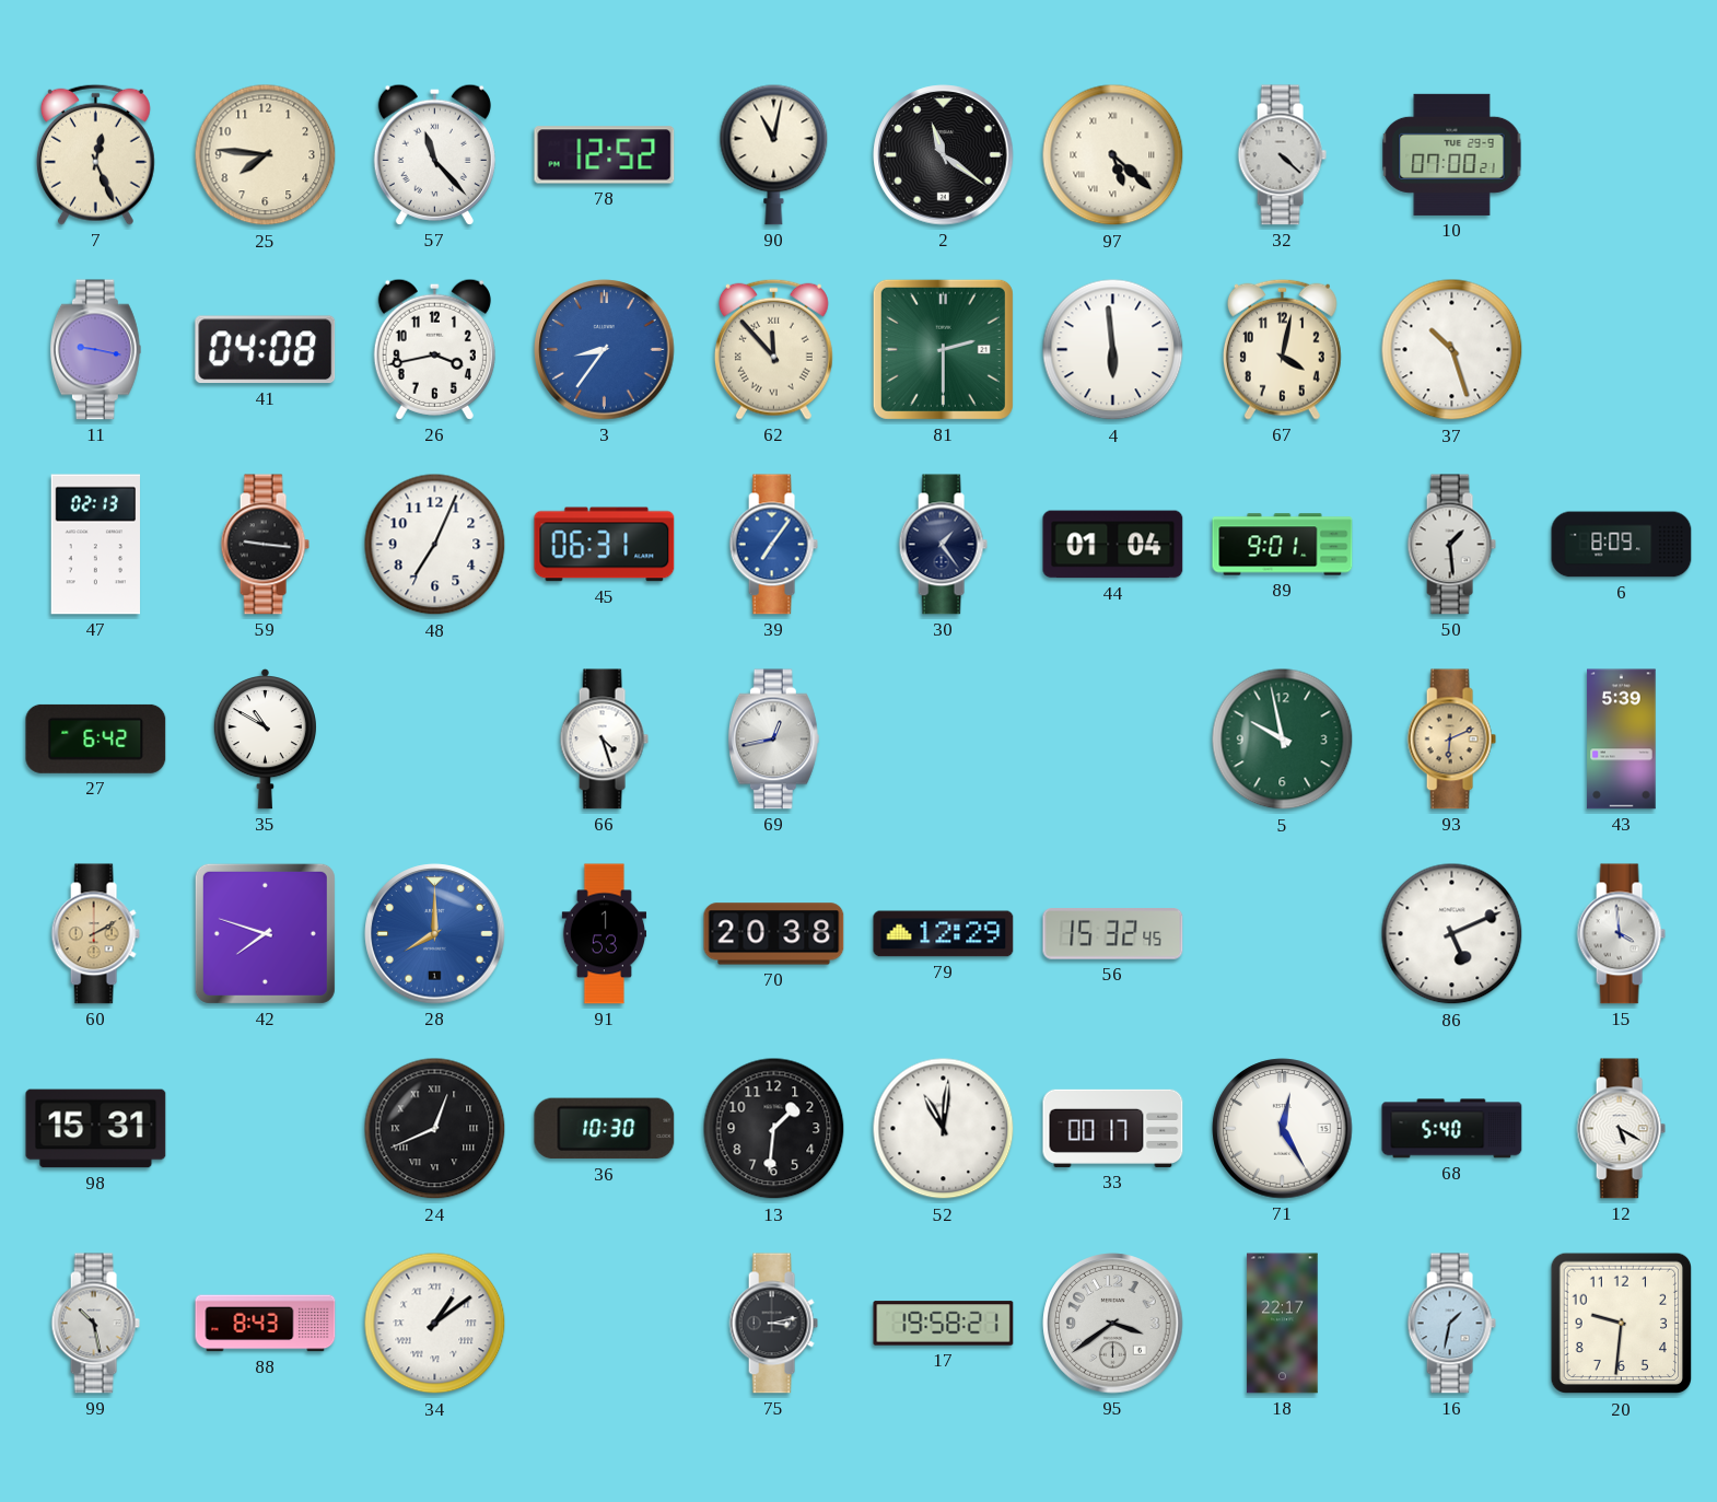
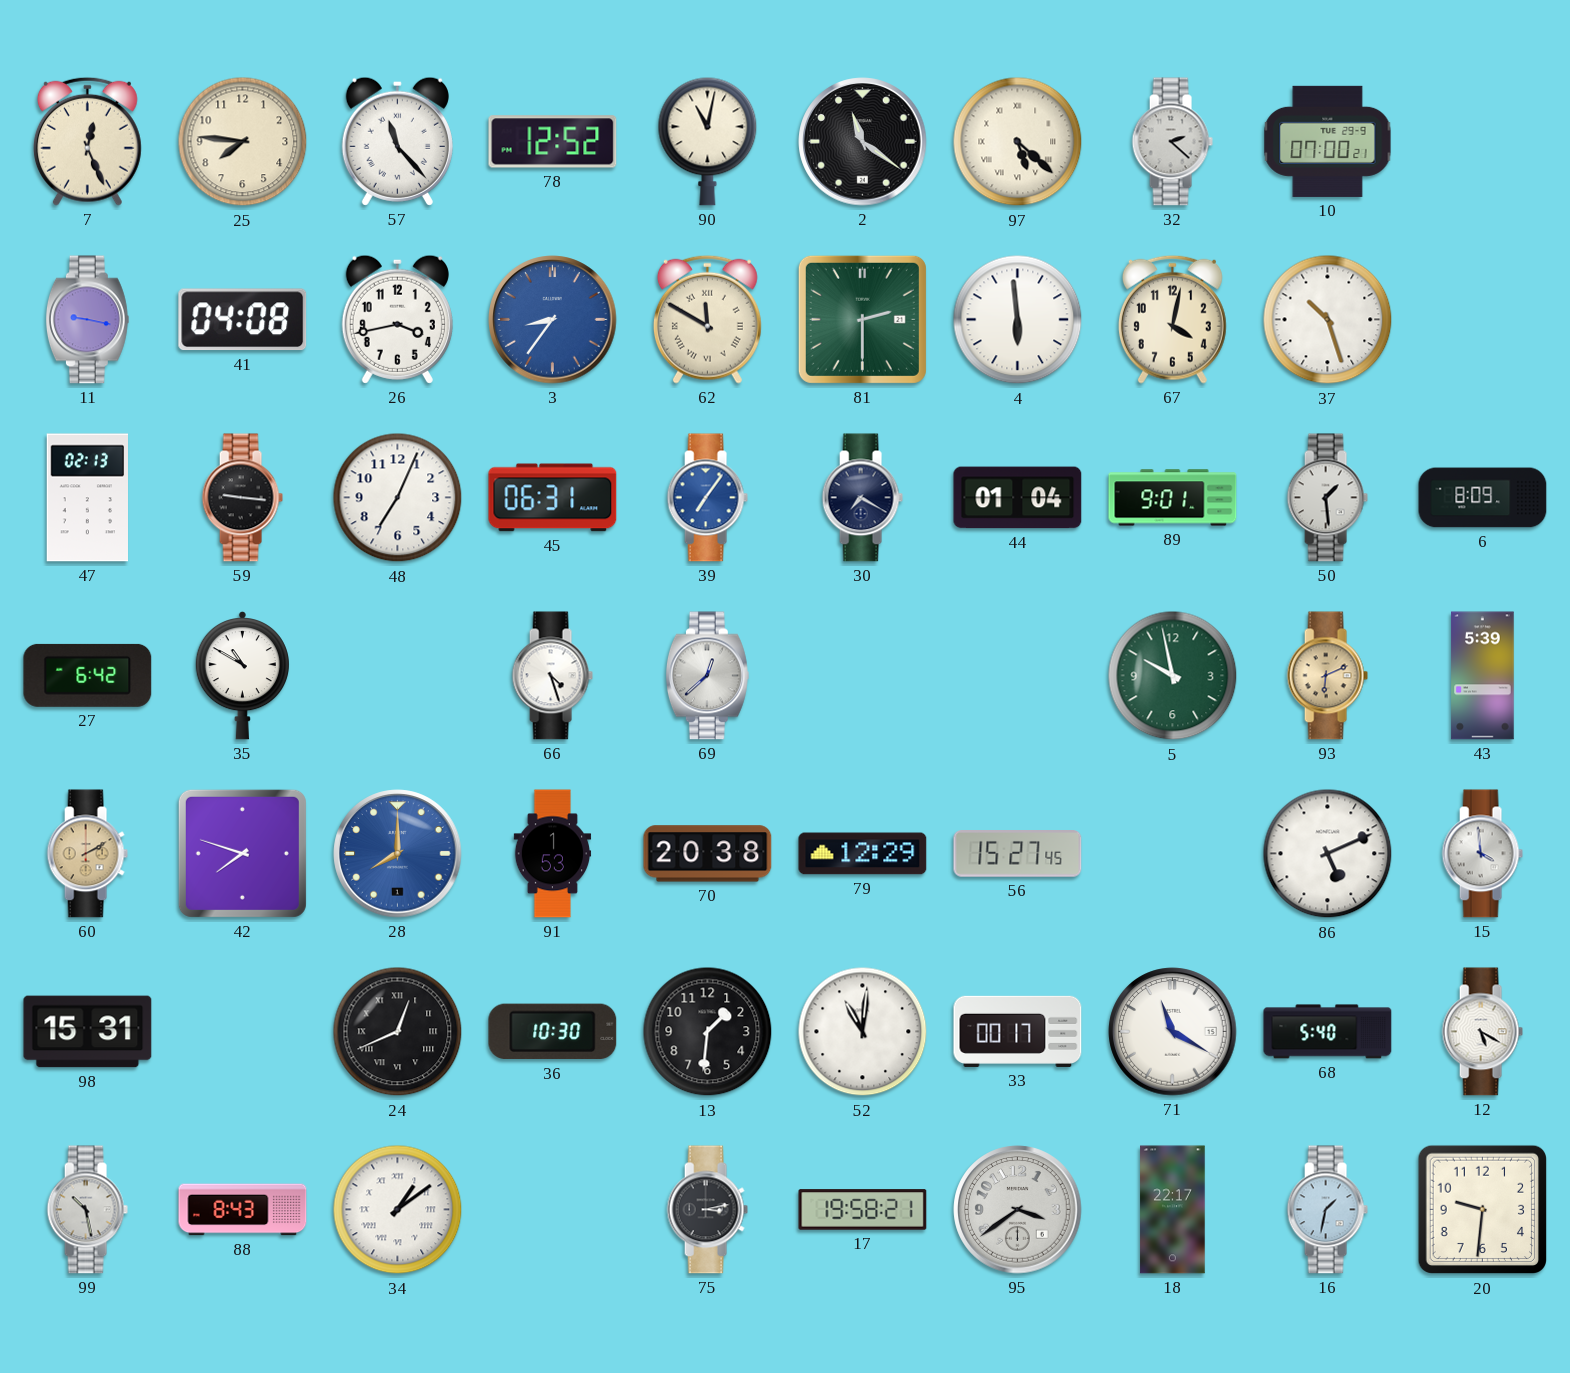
32: 4:22 -> 2:22
62: 11:53 -> 11:50
30: 1:24 -> 7:20
69: 12:43 -> 12:38
56: 15:32 -> 15:27
71: 12:25 -> 11:20
